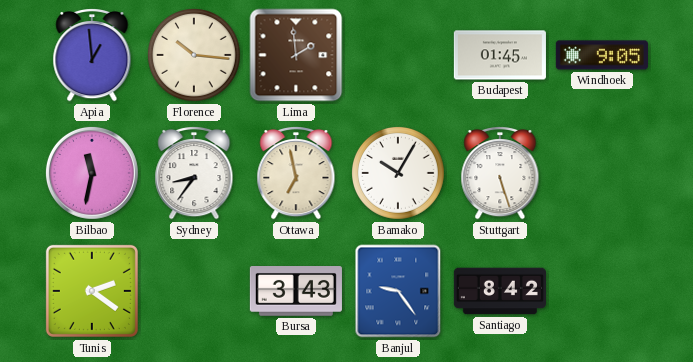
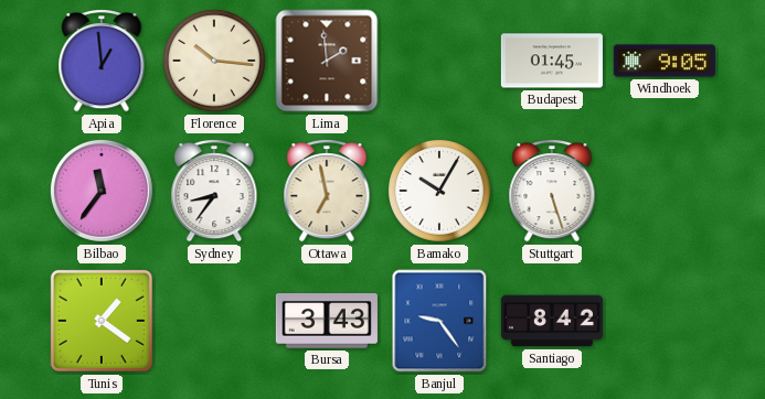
Bilbao: 11:32 -> 11:36
Tunis: 2:21 -> 1:21
